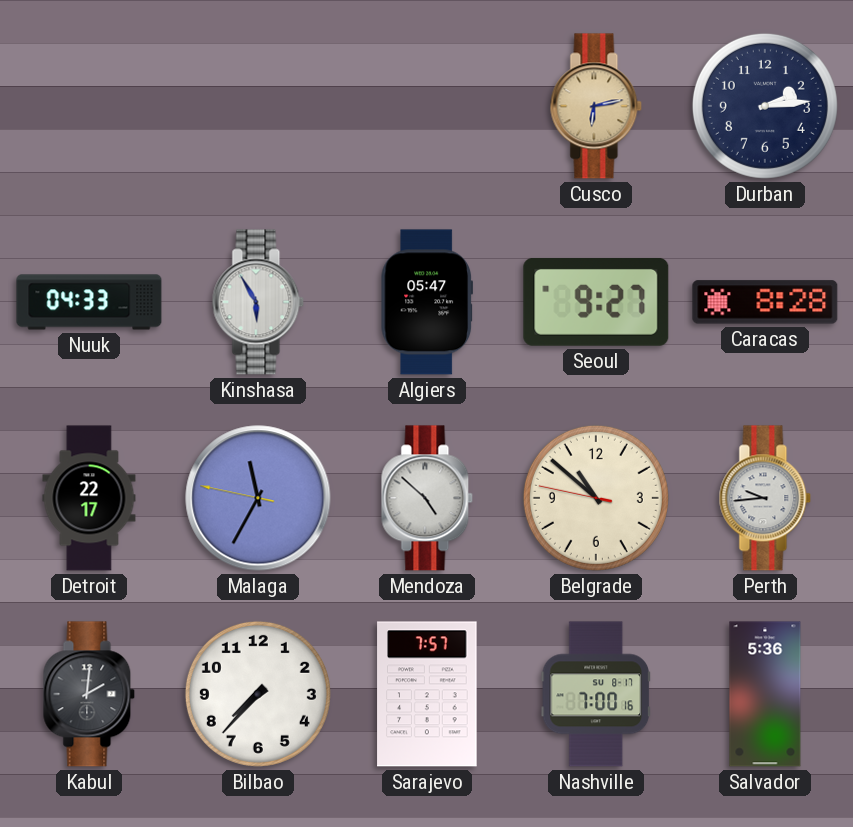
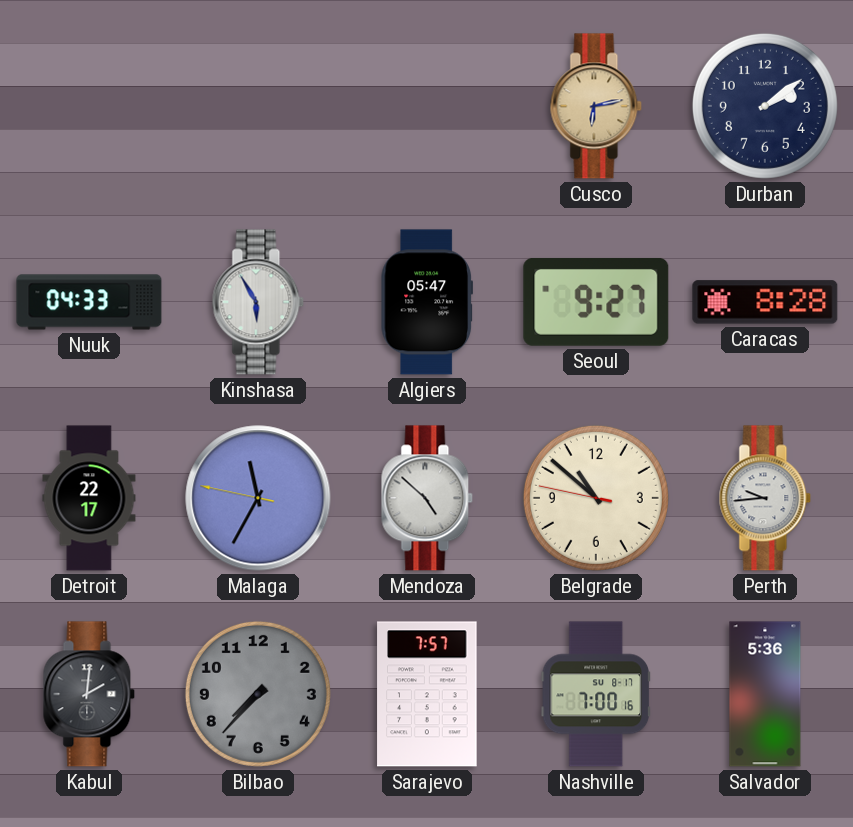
Durban: 2:14 -> 2:09
Bilbao dial: white -> grey
